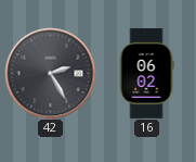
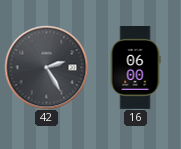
16: 06:02 -> 06:00
